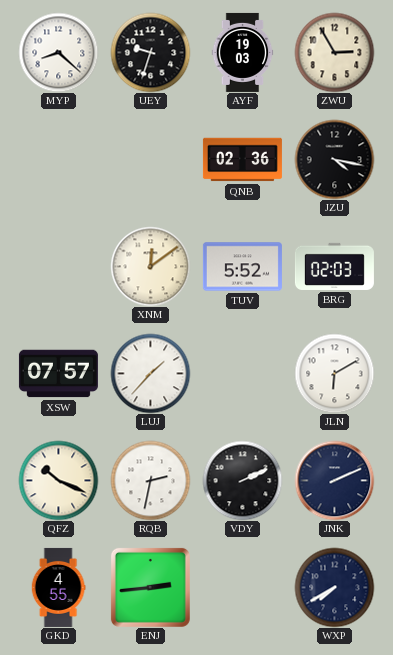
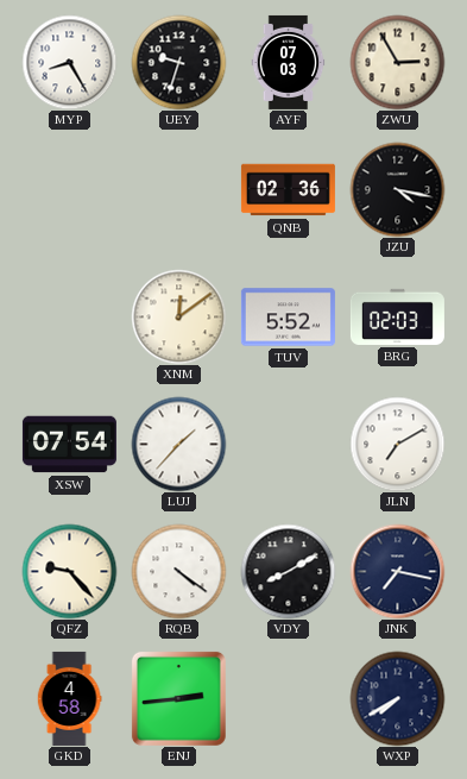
MYP: 8:22 -> 8:25
AYF: 19:03 -> 07:03
XSW: 07:57 -> 07:54
JLN: 6:10 -> 7:10
QFZ: 10:19 -> 9:23
RQB: 2:32 -> 4:21
VDY: 2:11 -> 8:10
JNK: 2:11 -> 7:17
GKD: 4:55 -> 4:58
